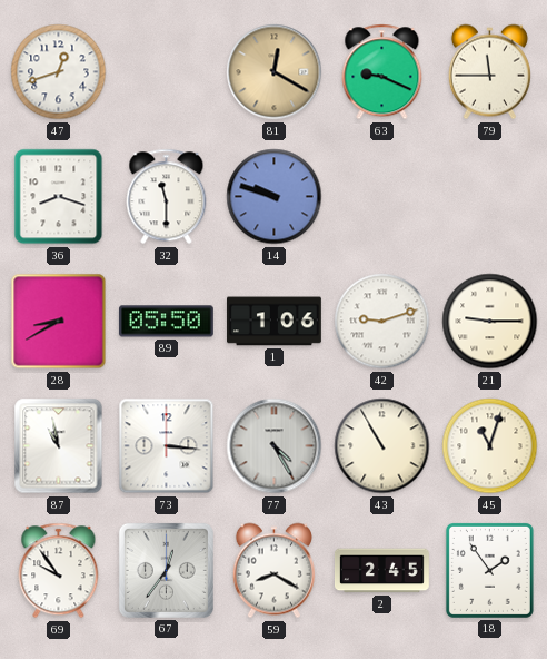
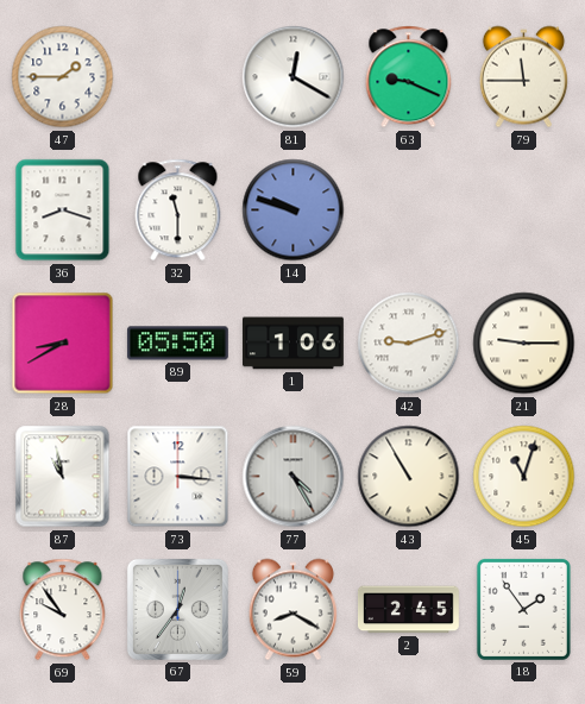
47: 12:42 -> 1:45
81 dial: champagne -> white
